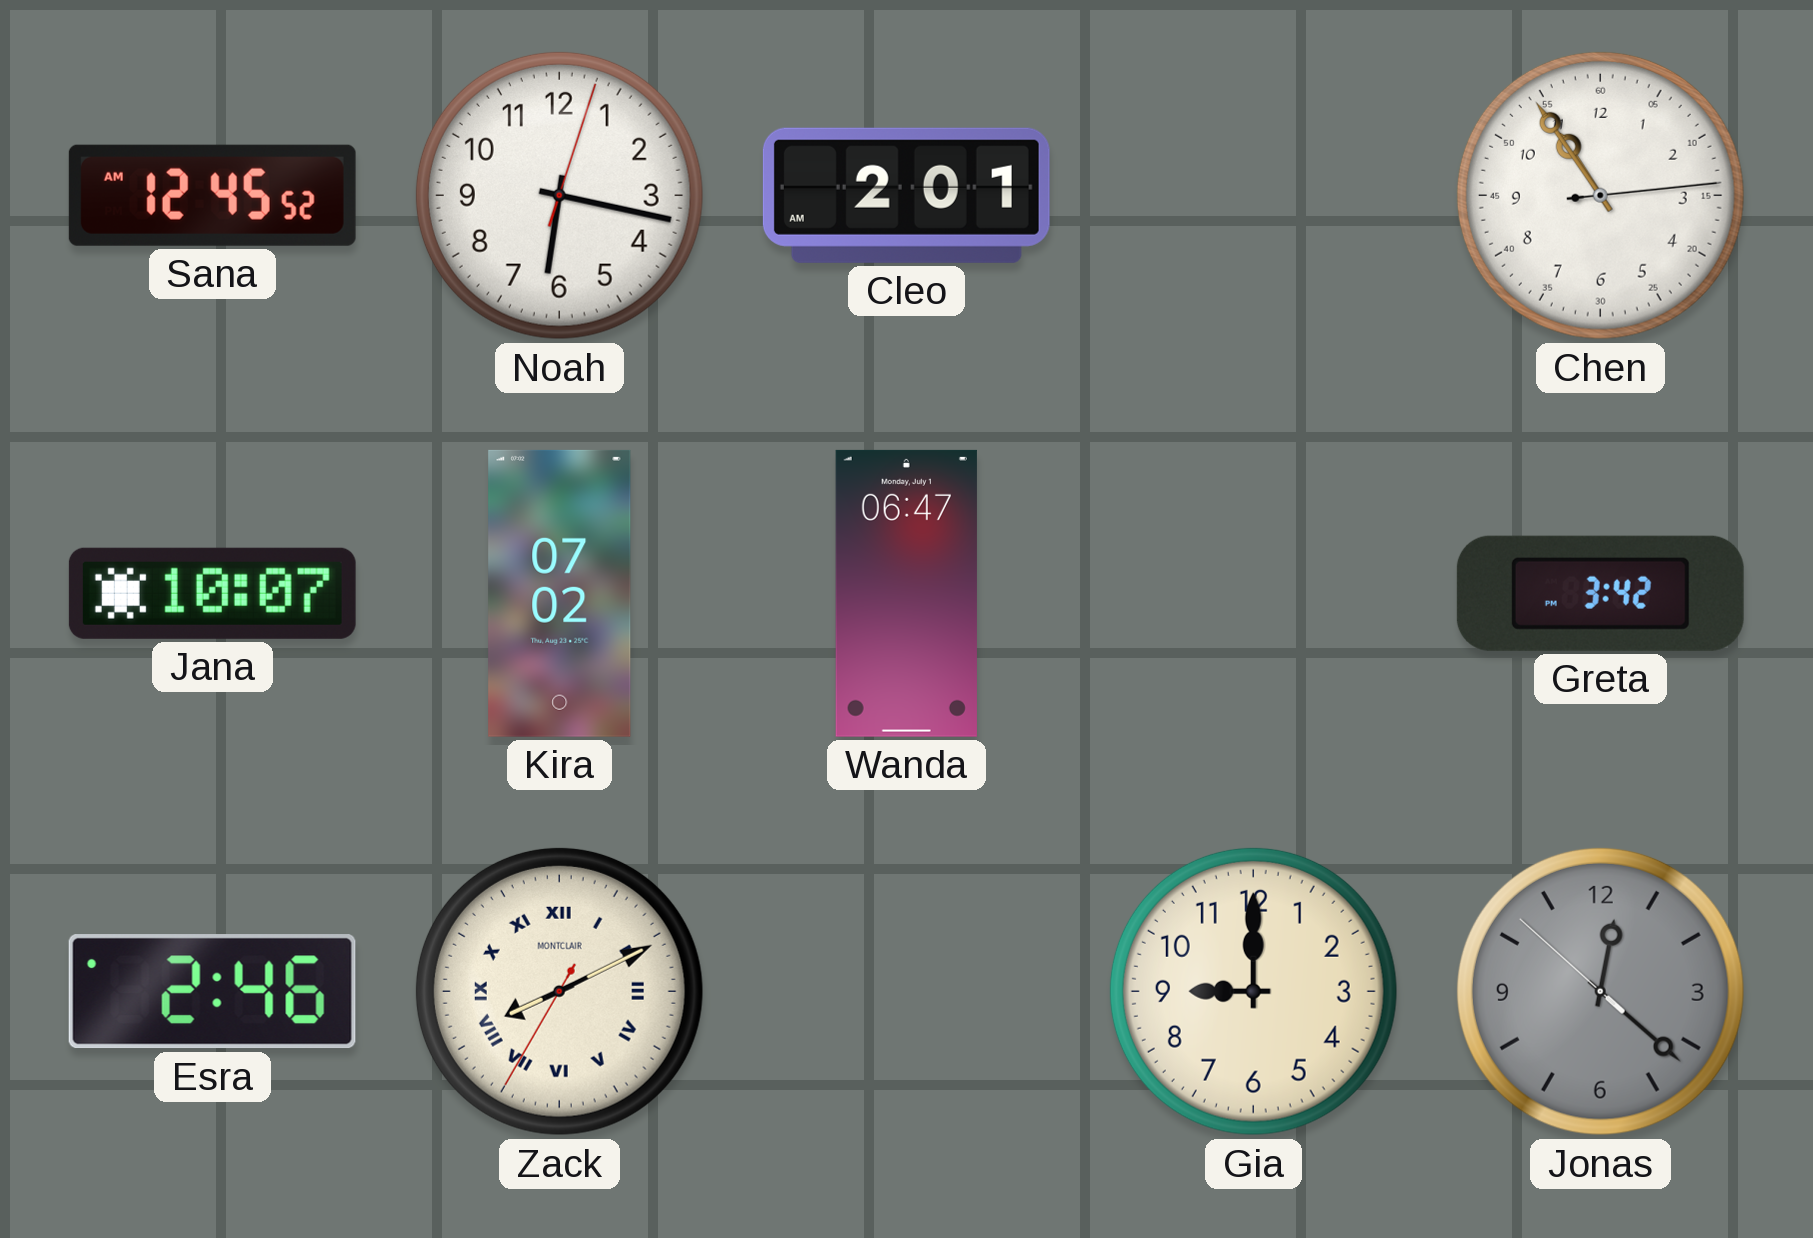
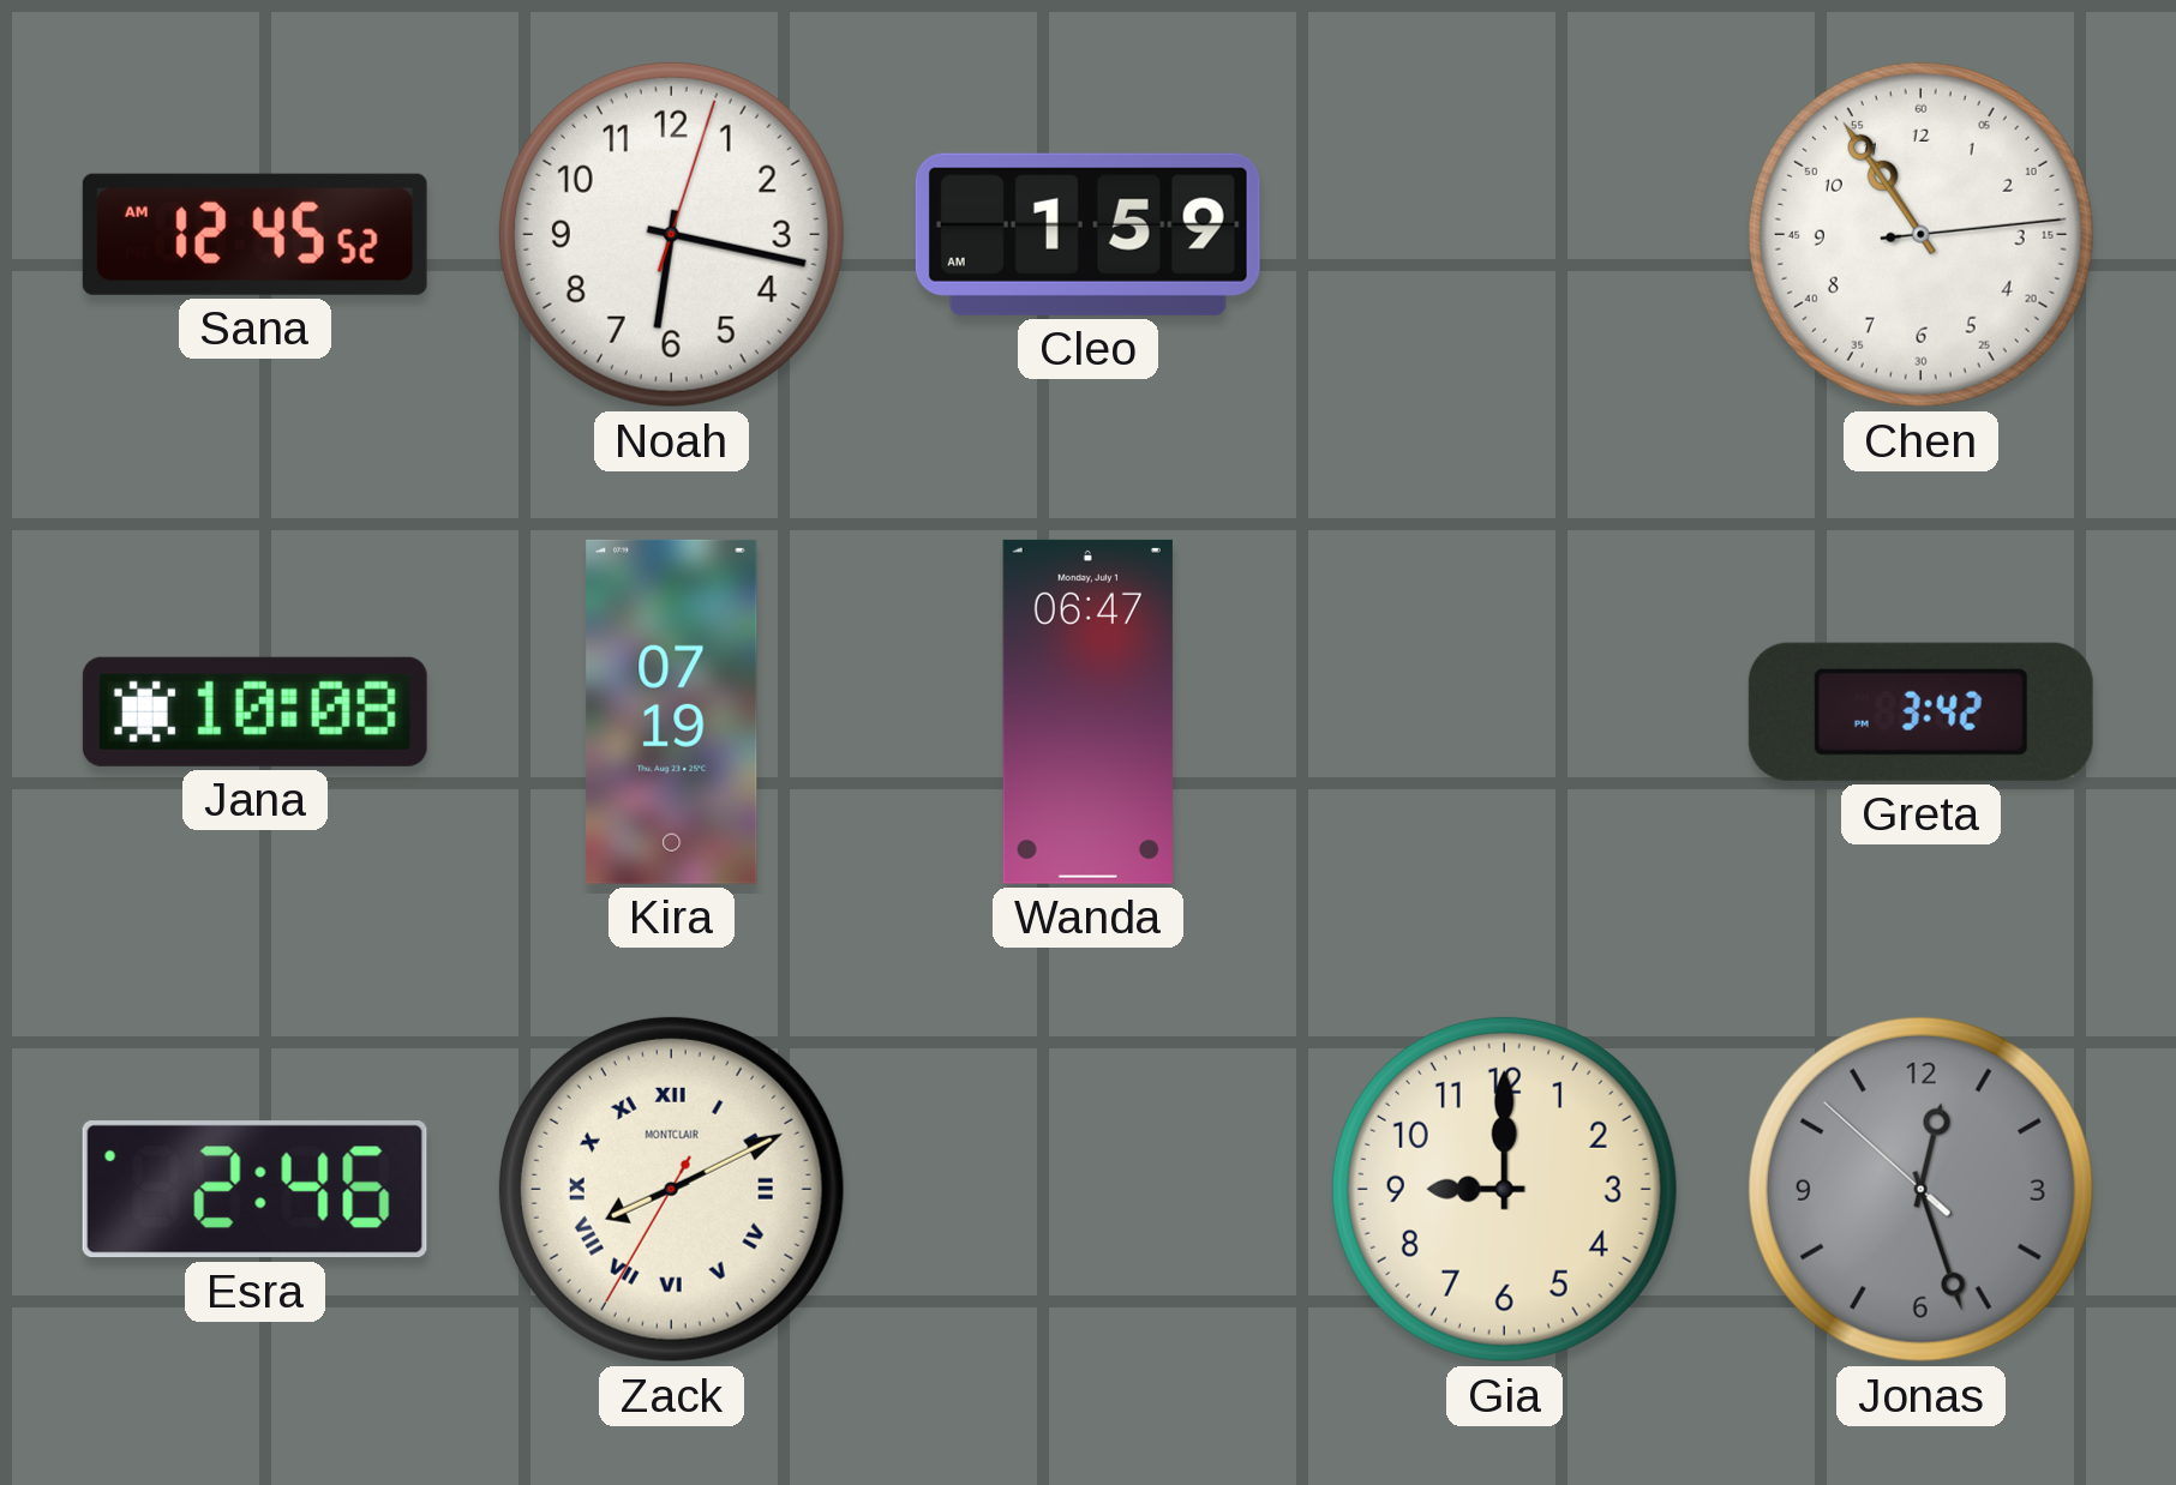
Cleo: 2:01 -> 1:59
Jana: 10:07 -> 10:08
Kira: 07:02 -> 07:19
Jonas: 12:21 -> 12:26
